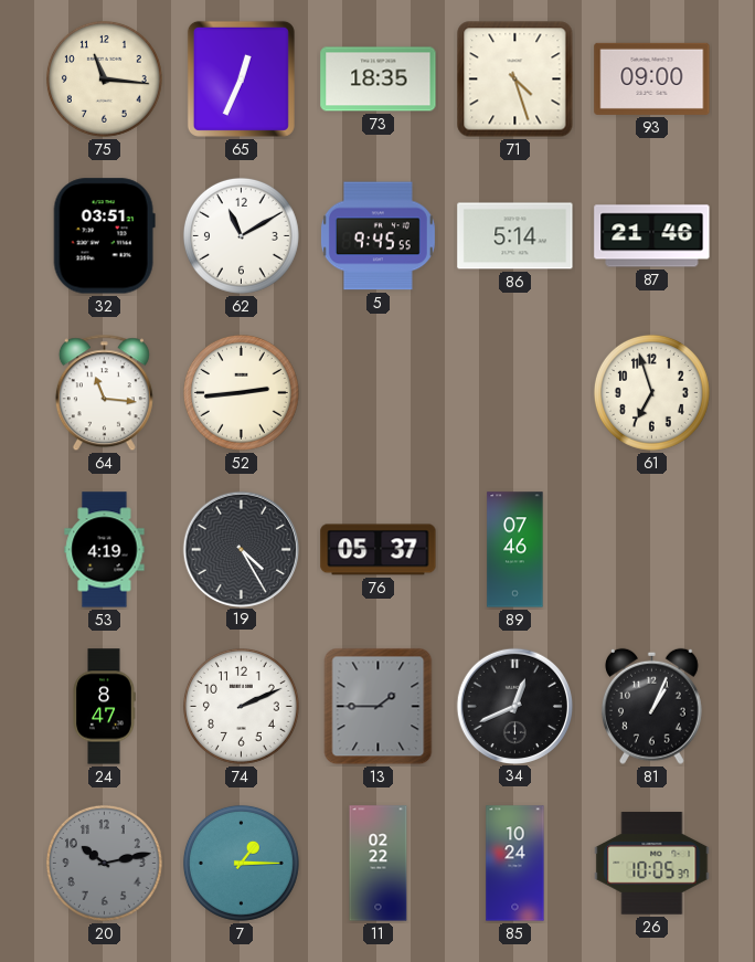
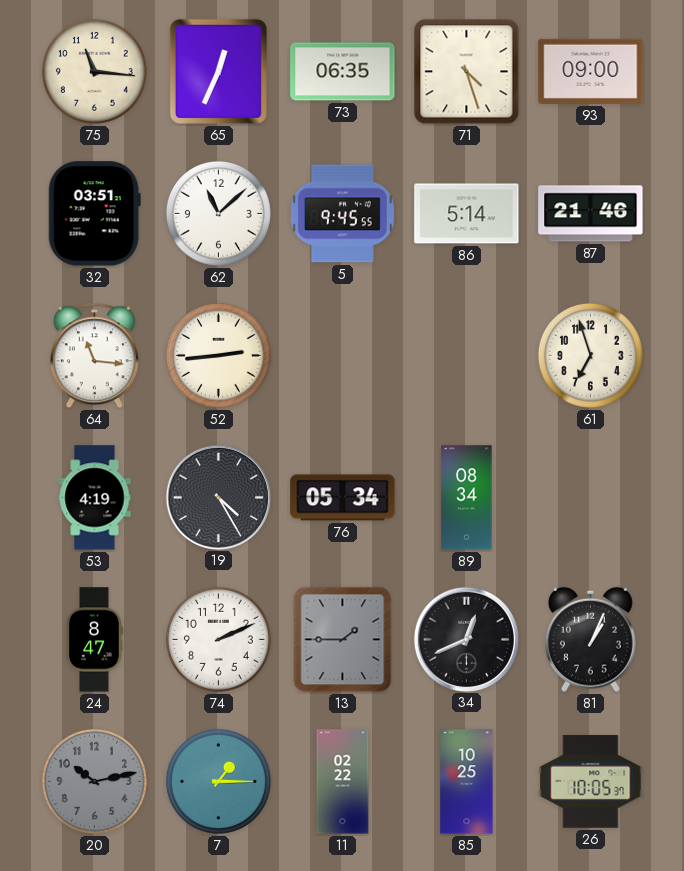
73: 18:35 -> 06:35
62: 11:10 -> 11:08
76: 05:37 -> 05:34
89: 07:46 -> 08:34
85: 10:24 -> 10:25
